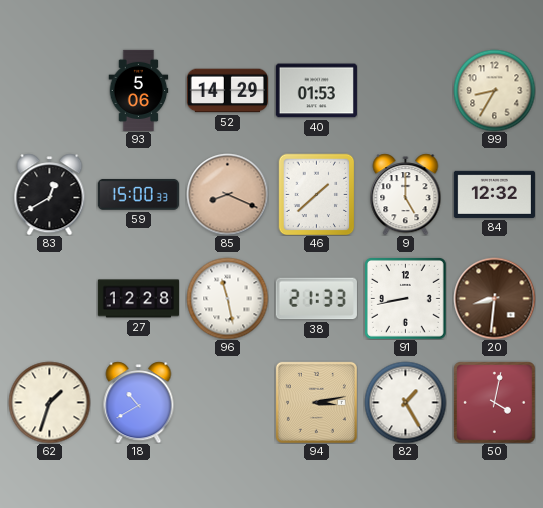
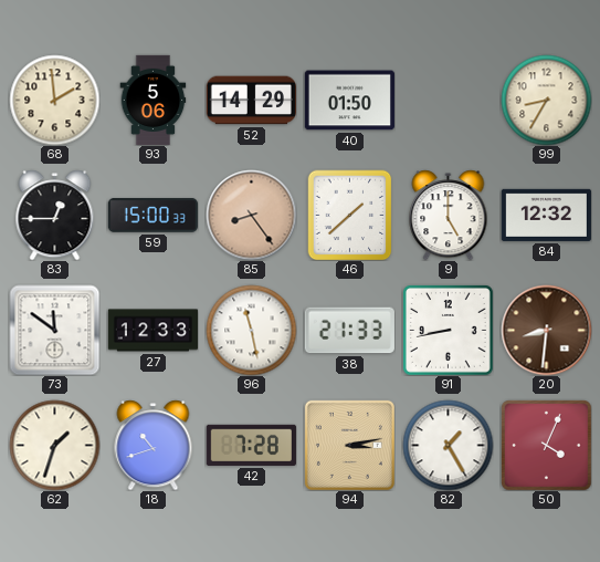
68: none -> 1:59
40: 01:53 -> 01:50
83: 12:40 -> 12:45
85: 8:19 -> 8:24
73: none -> 11:51
27: 12:28 -> 12:33
18: 10:40 -> 10:42
42: none -> 7:28
50: 4:02 -> 4:04
